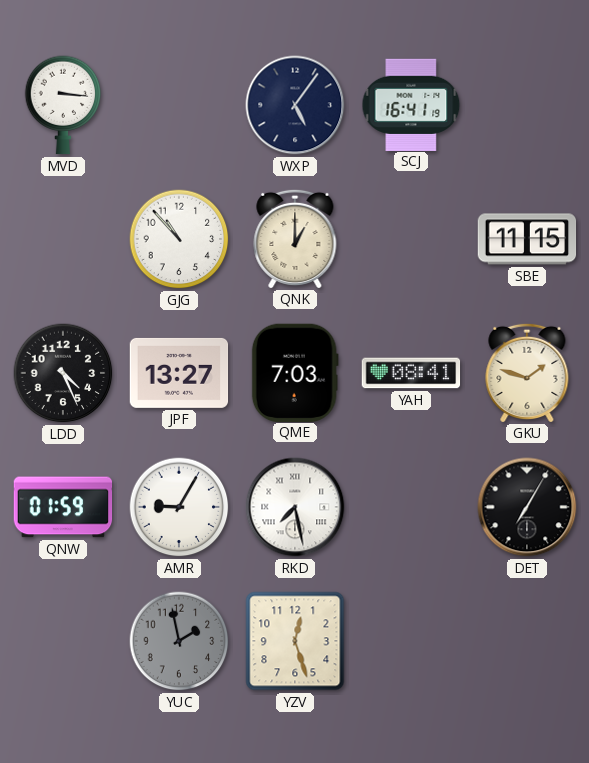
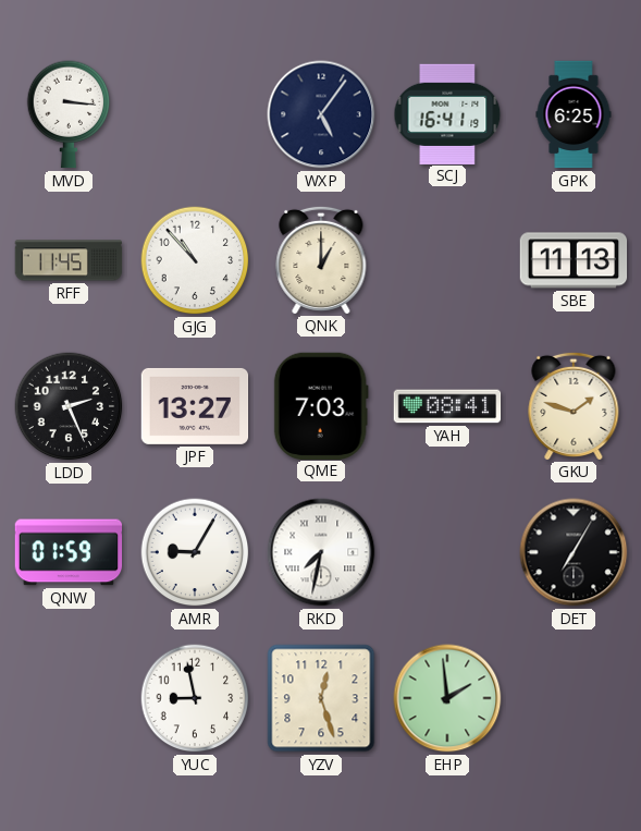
GPK: none -> 6:25
RFF: none -> 11:45
SBE: 11:15 -> 11:13
LDD: 4:26 -> 2:26
RKD: 7:28 -> 7:32
YUC: 1:58 -> 8:58
YUC dial: grey -> white
EHP: none -> 1:59
